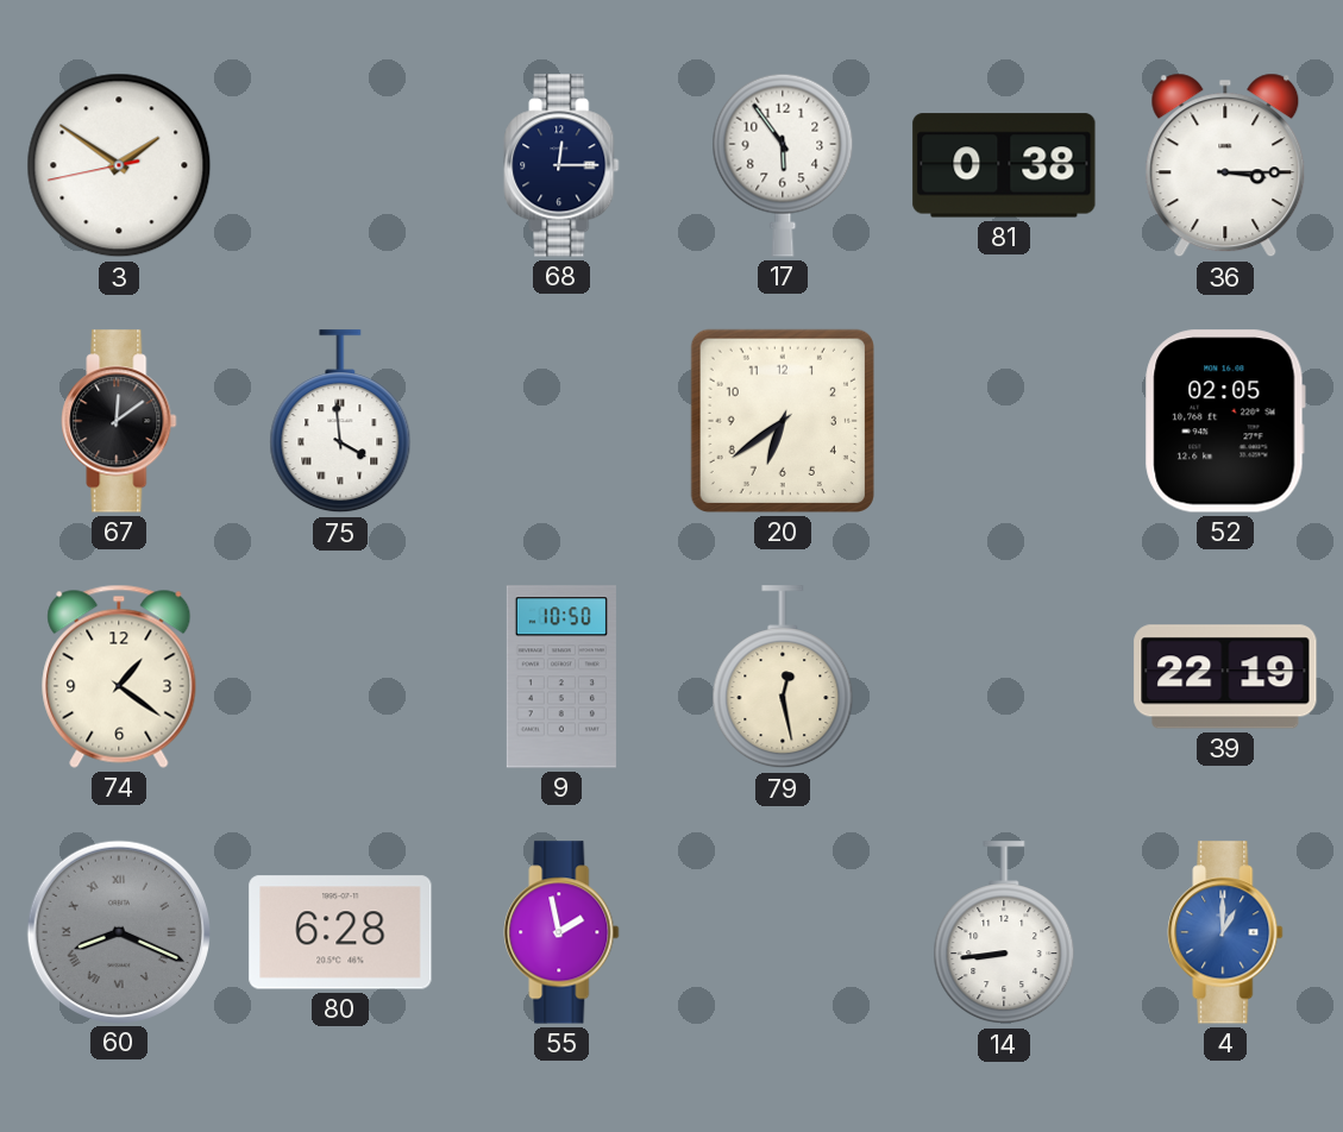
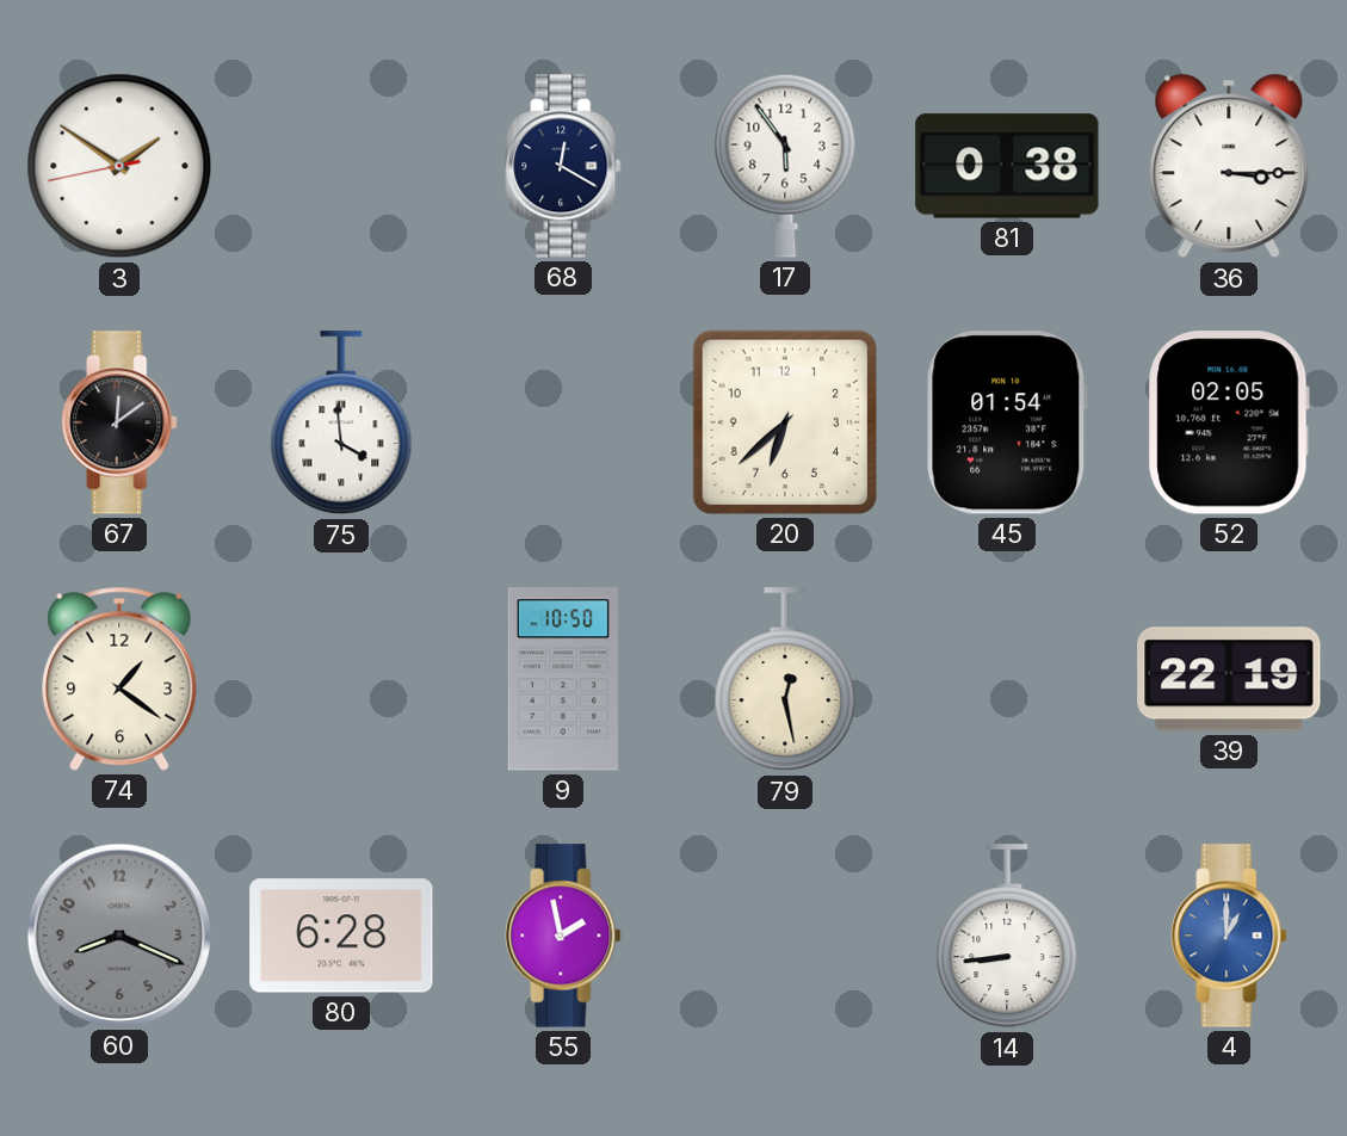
68: 12:15 -> 12:20
20: 6:39 -> 6:38
45: none -> 01:54
60 numerals: Roman -> Arabic
